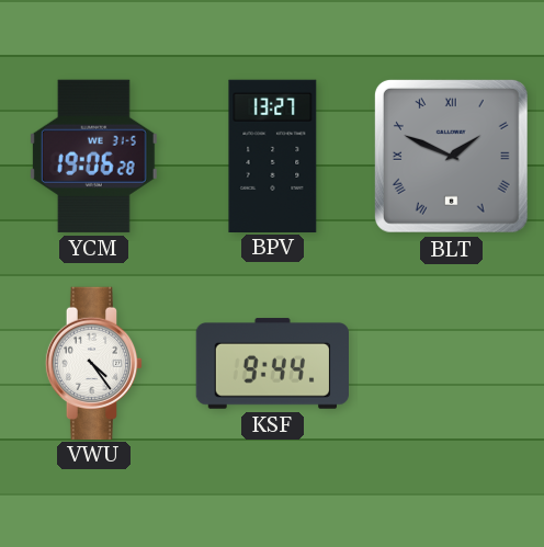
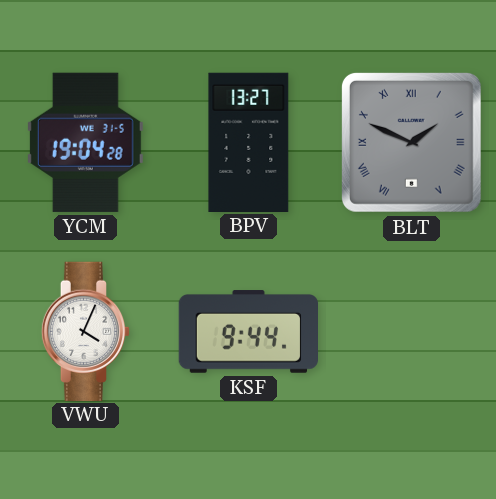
YCM: 19:06 -> 19:04
VWU: 4:24 -> 4:04
